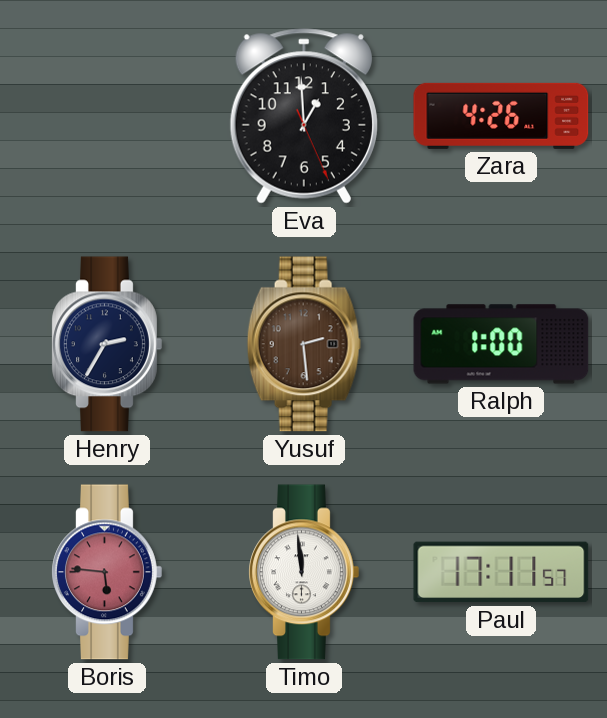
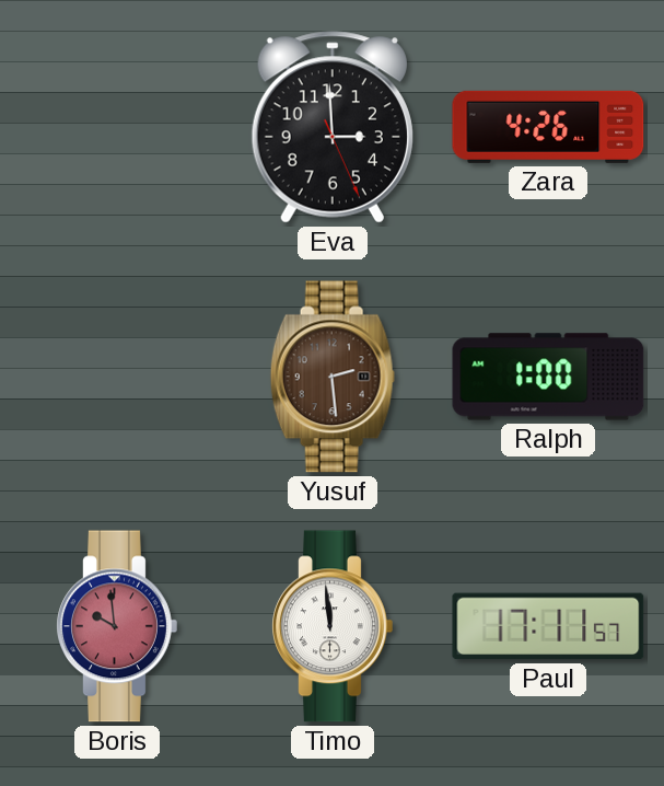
Eva: 12:59 -> 2:59
Henry: 2:35 -> none
Boris: 5:46 -> 9:59
